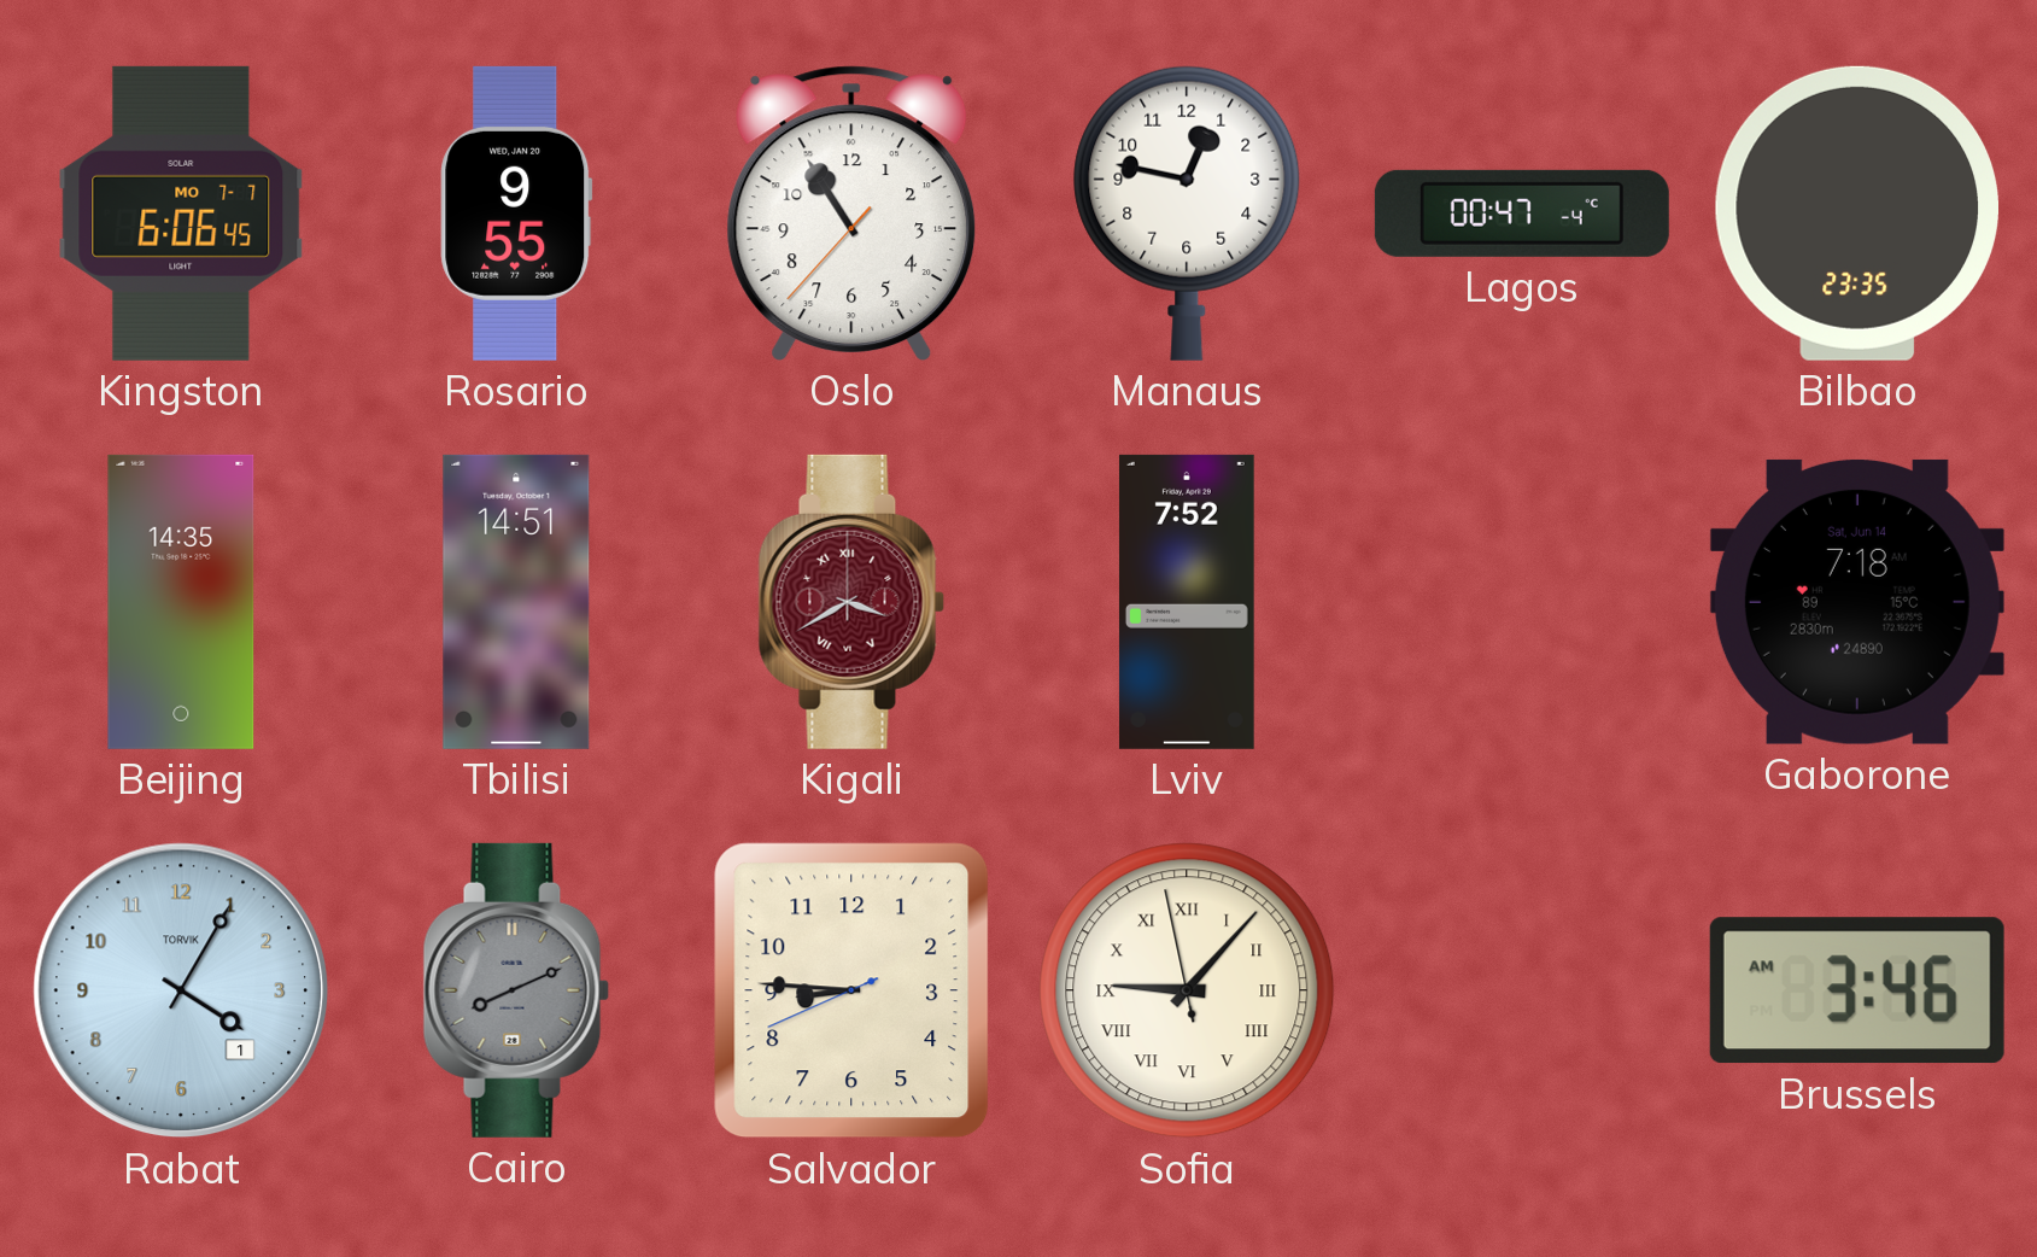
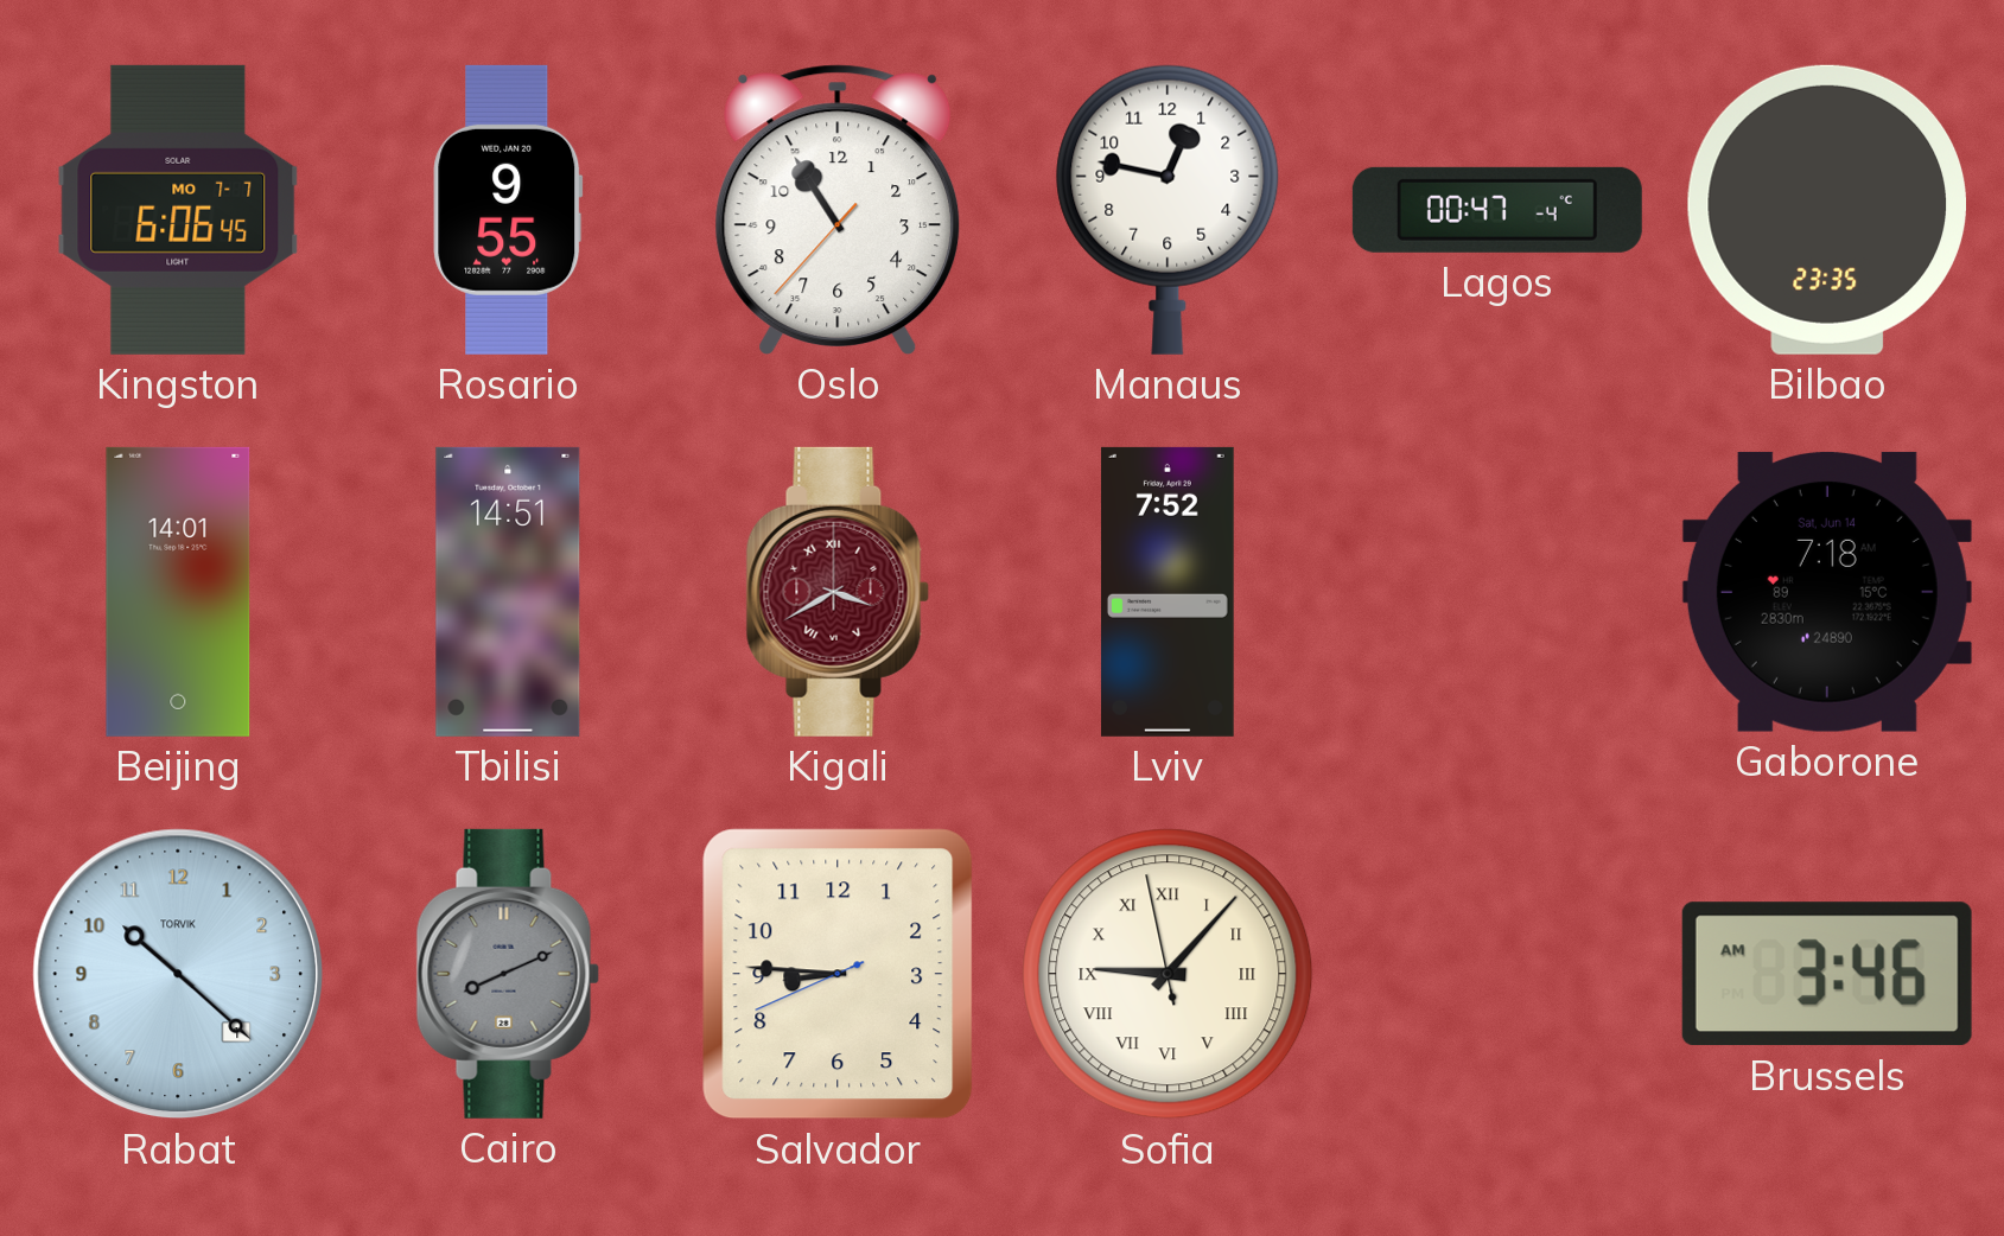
Beijing: 14:35 -> 14:01
Rabat: 4:05 -> 10:22
